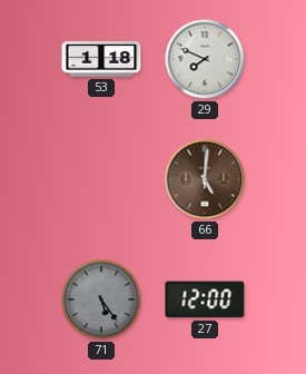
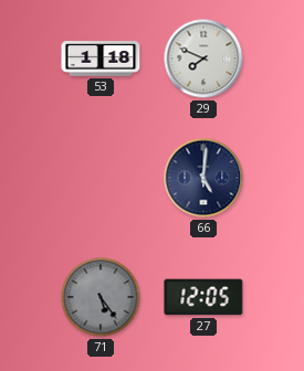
66 dial: brown -> navy
27: 12:00 -> 12:05
